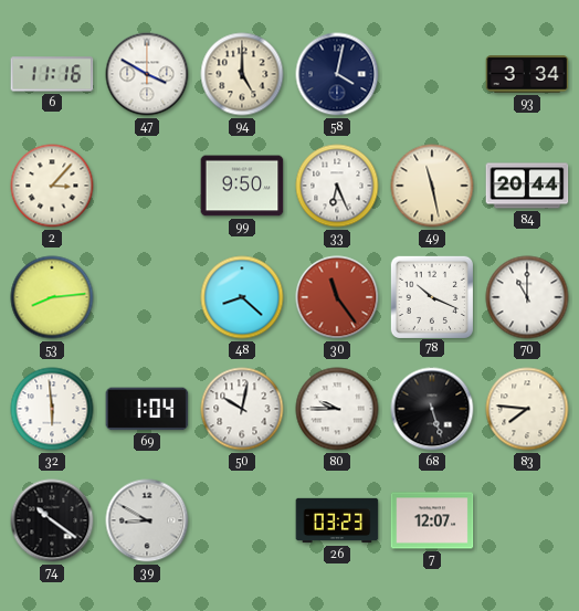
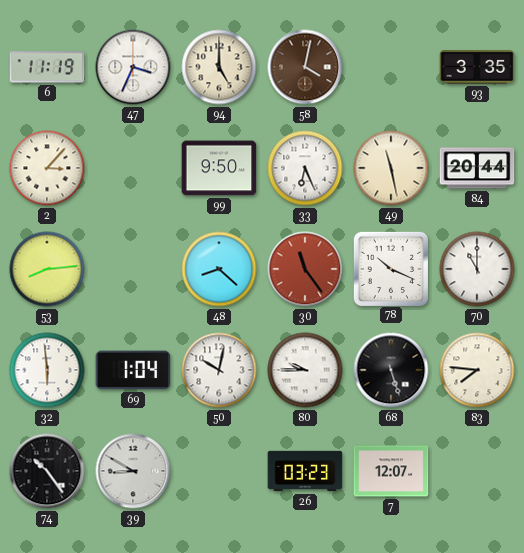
6: 11:16 -> 11:19
47: 3:50 -> 3:34
58 dial: navy -> brown
93: 3:34 -> 3:35
74: 10:21 -> 10:24
